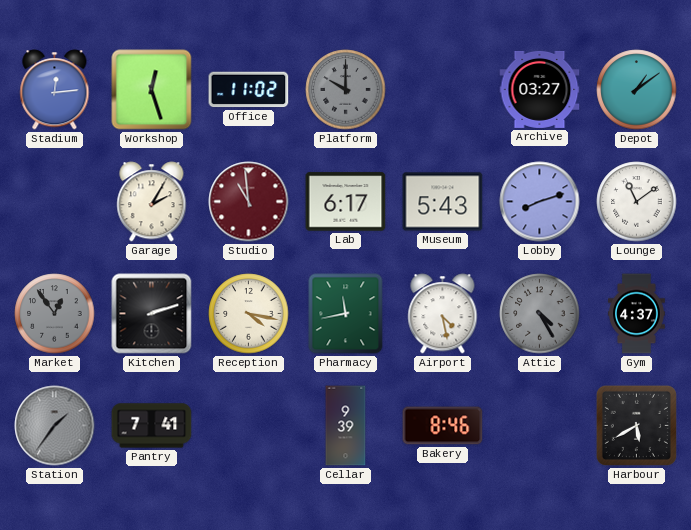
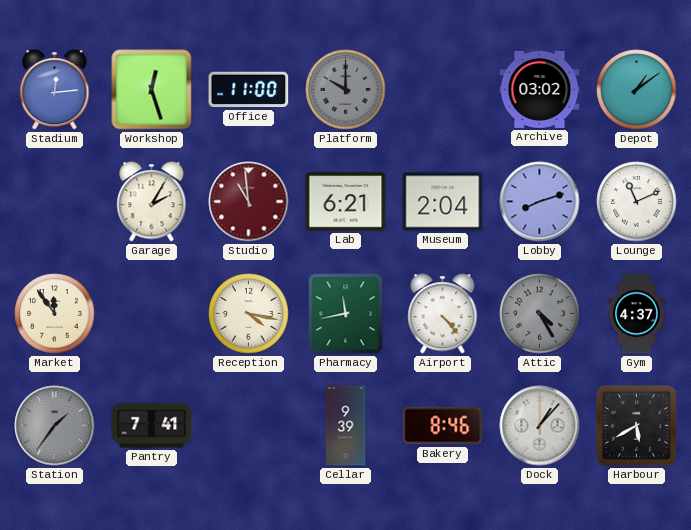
Office: 11:02 -> 11:00
Archive: 03:27 -> 03:02
Lab: 6:17 -> 6:21
Museum: 5:43 -> 2:04
Lounge: 11:09 -> 11:11
Market: 12:54 -> 11:54
Market dial: grey -> cream
Kitchen: 2:12 -> none
Airport: 4:28 -> 4:23
Dock: none -> 1:07
